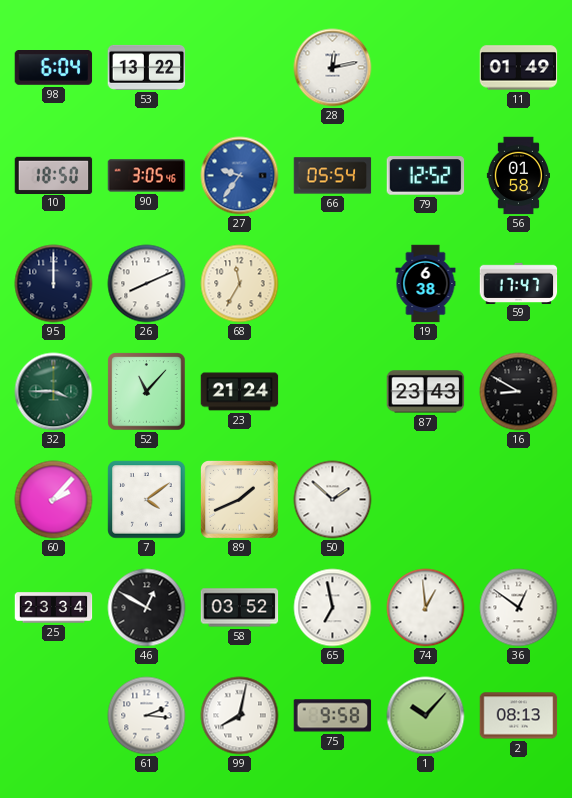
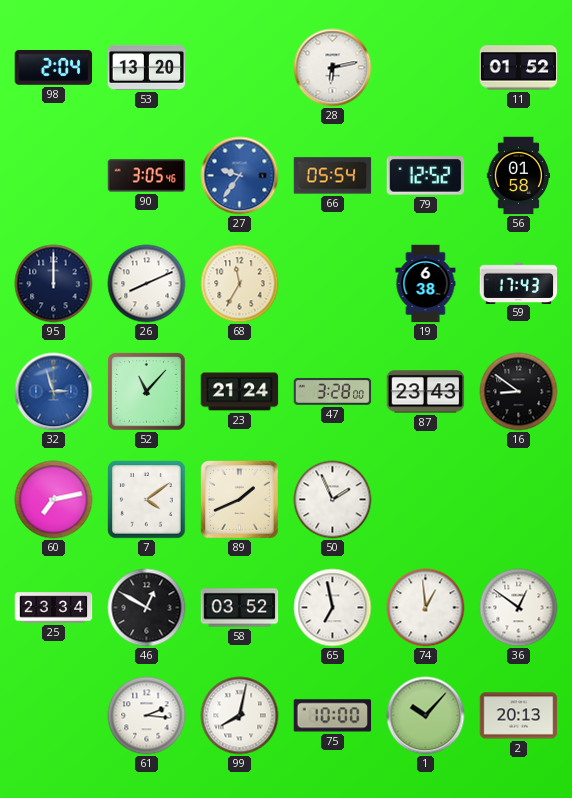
98: 6:04 -> 2:04
53: 13:22 -> 13:20
28: 12:13 -> 6:13
11: 01:49 -> 01:52
10: 18:50 -> none
59: 17:47 -> 17:43
32: 3:45 -> 2:57
32 dial: green -> blue
47: none -> 3:28
16: 8:50 -> 8:51
60: 2:07 -> 7:13
50: 1:52 -> 1:56
75: 9:58 -> 10:00
2: 08:13 -> 20:13
